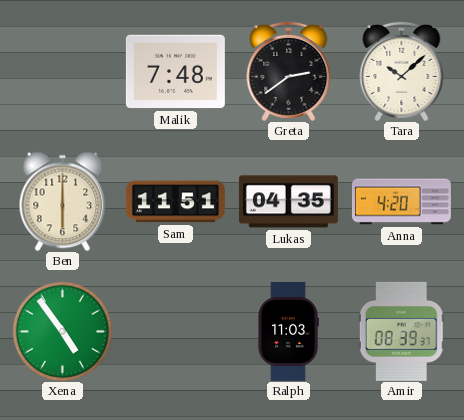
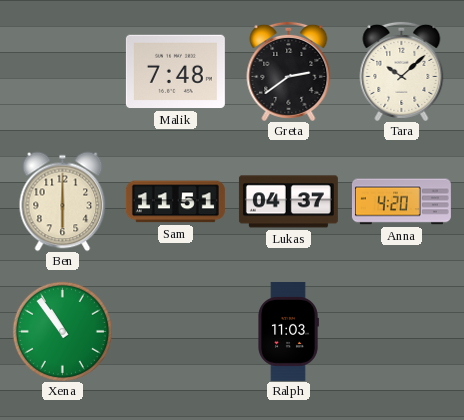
Lukas: 04:35 -> 04:37
Xena: 4:54 -> 10:54
Amir: 08:39 -> none
